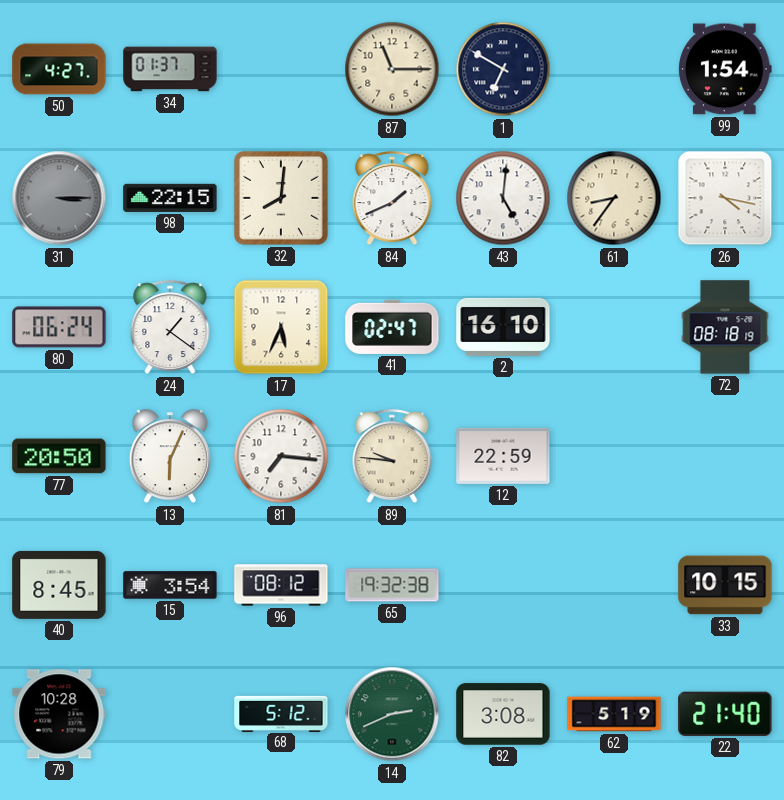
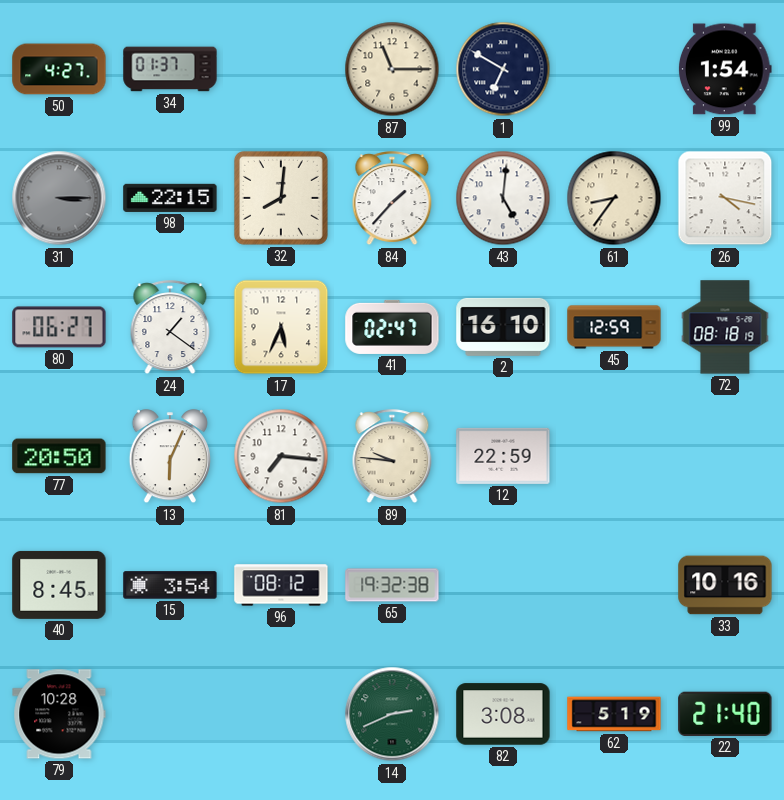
84: 1:41 -> 1:37
80: 06:24 -> 06:27
45: none -> 12:59
33: 10:15 -> 10:16
68: 5:12 -> none
